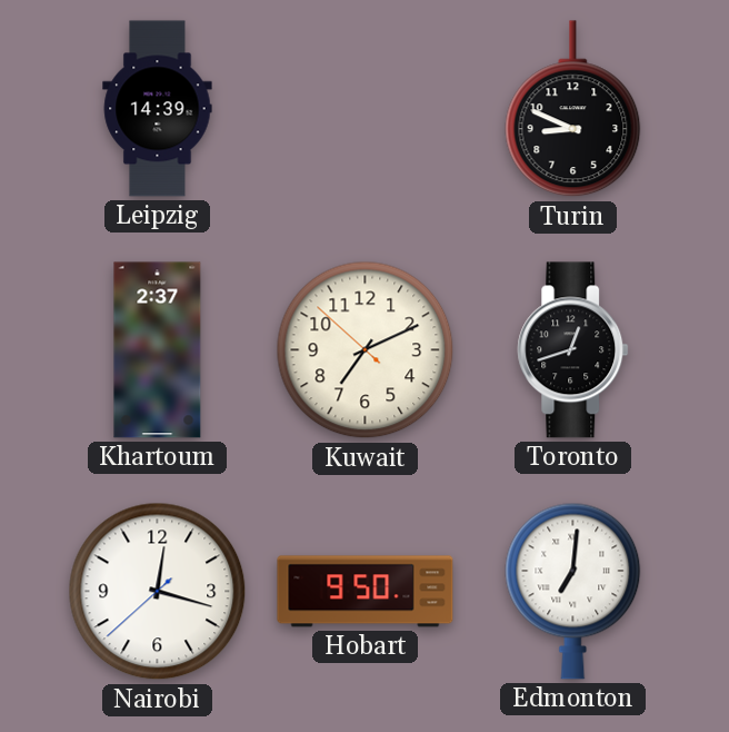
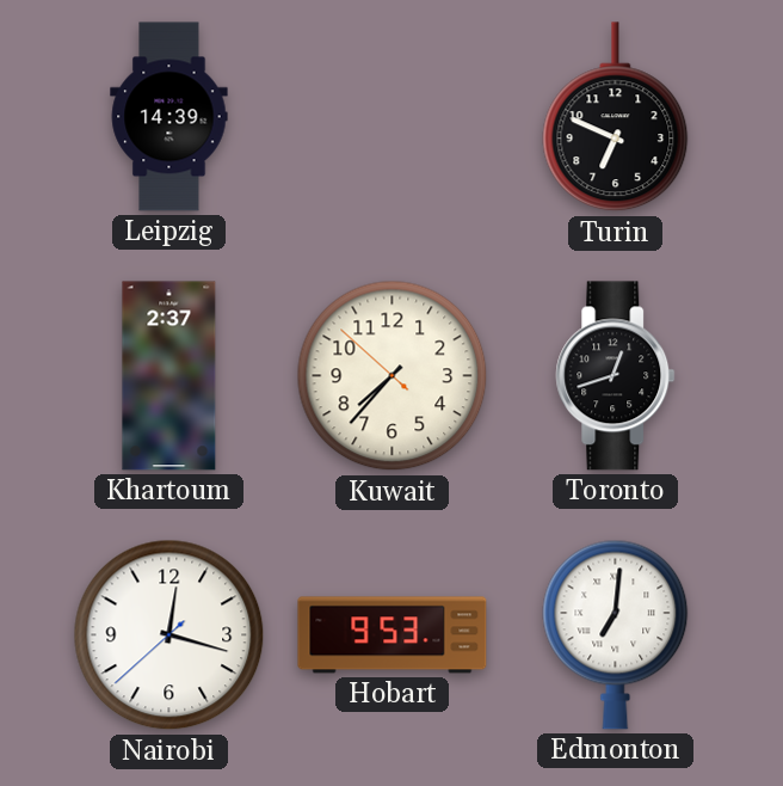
Turin: 8:49 -> 6:49
Kuwait: 7:10 -> 7:36
Hobart: 9:50 -> 9:53
